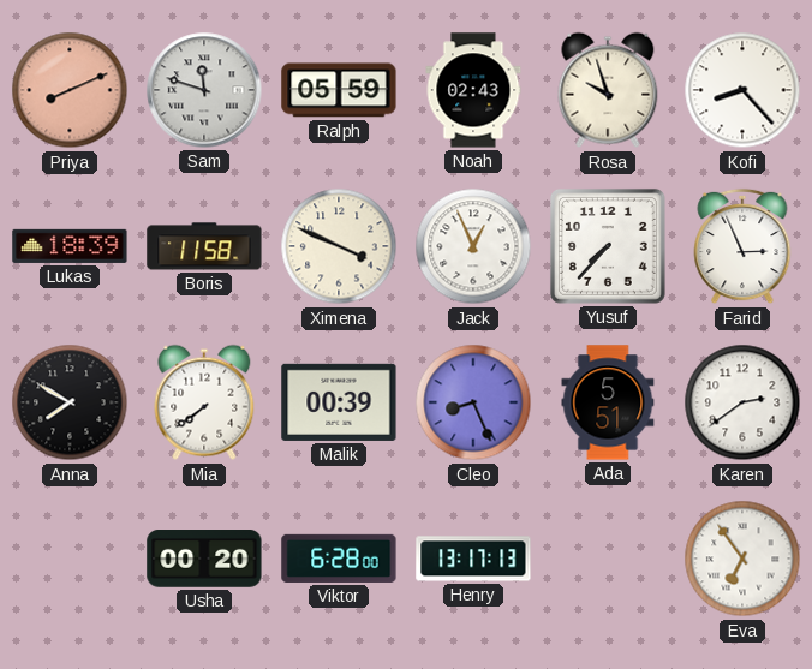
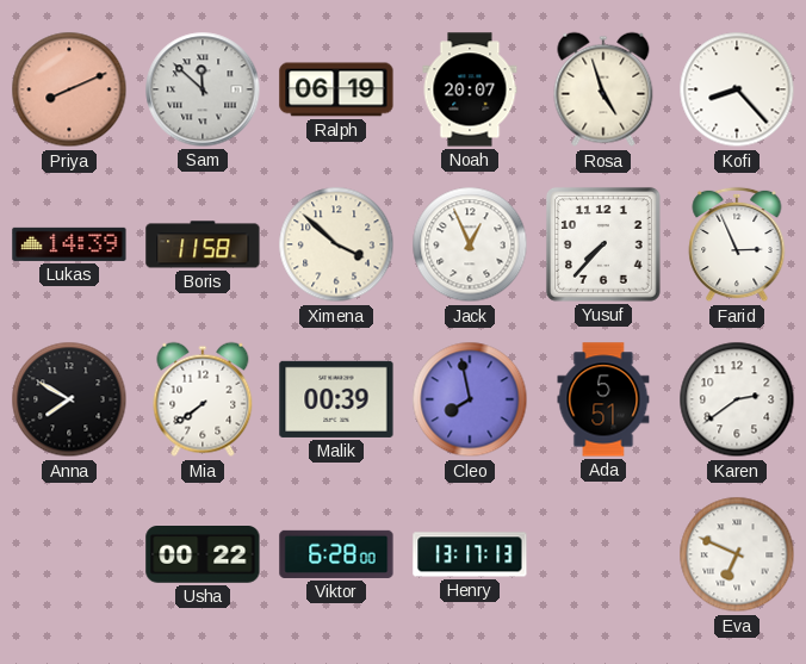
Sam: 11:48 -> 11:52
Ralph: 05:59 -> 06:19
Noah: 02:43 -> 20:07
Rosa: 9:57 -> 4:57
Lukas: 18:39 -> 14:39
Ximena: 3:49 -> 3:52
Cleo: 8:26 -> 7:58
Usha: 00:20 -> 00:22
Eva: 6:54 -> 6:49
